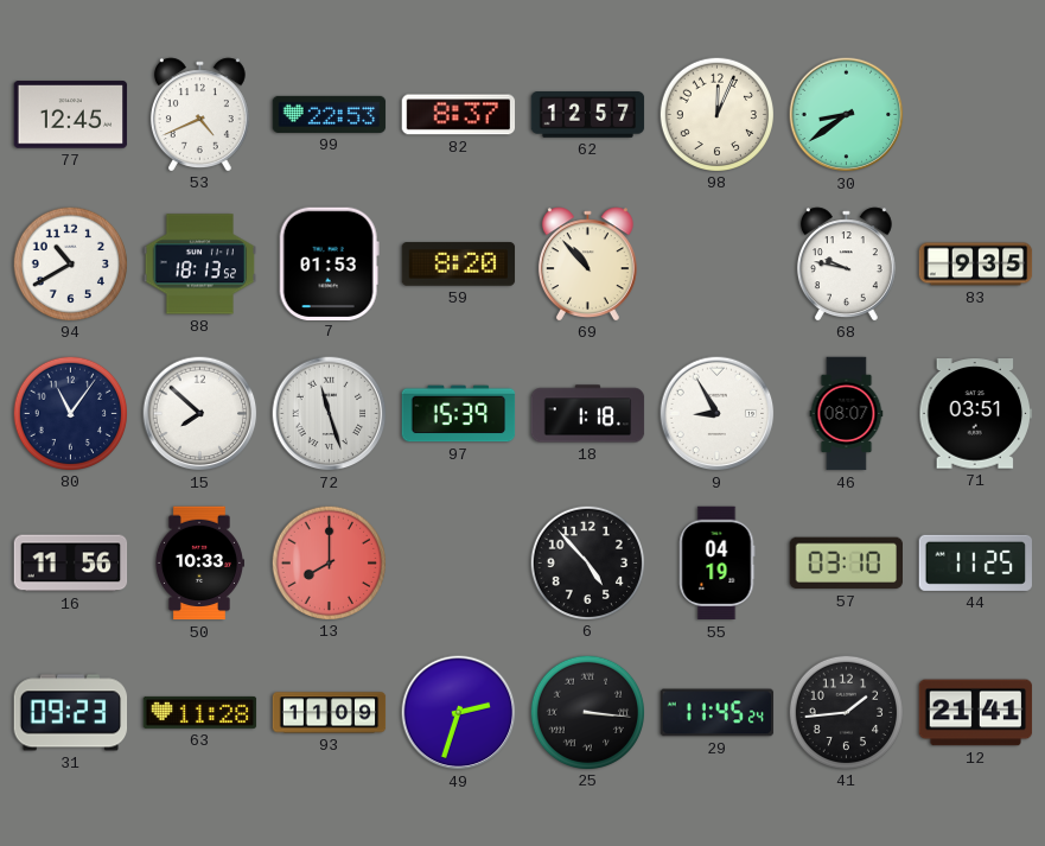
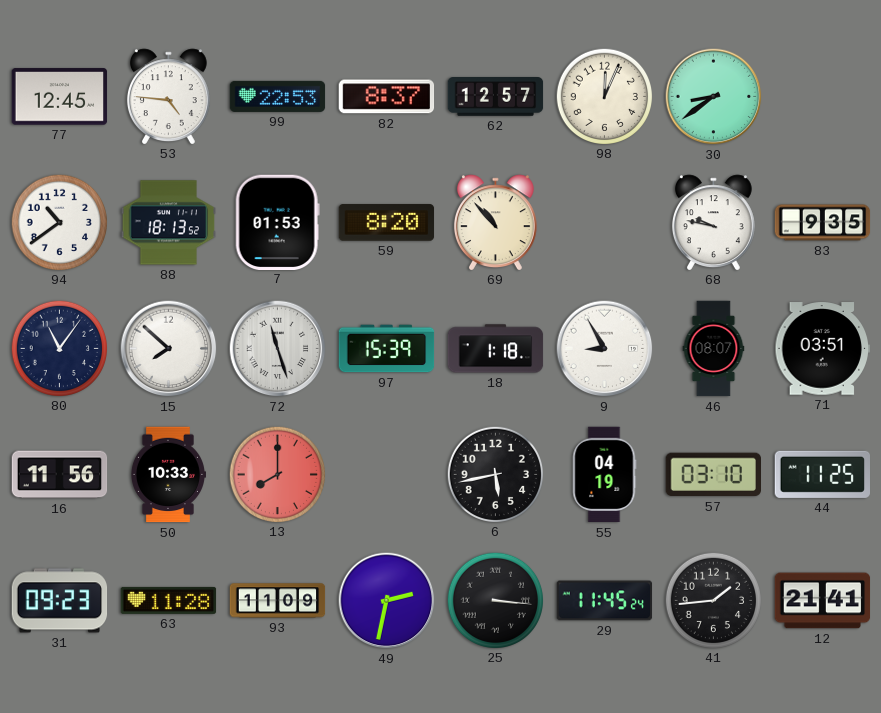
53: 4:41 -> 4:46
94: 10:40 -> 10:39
6: 4:53 -> 5:43
49: 2:33 -> 2:32
